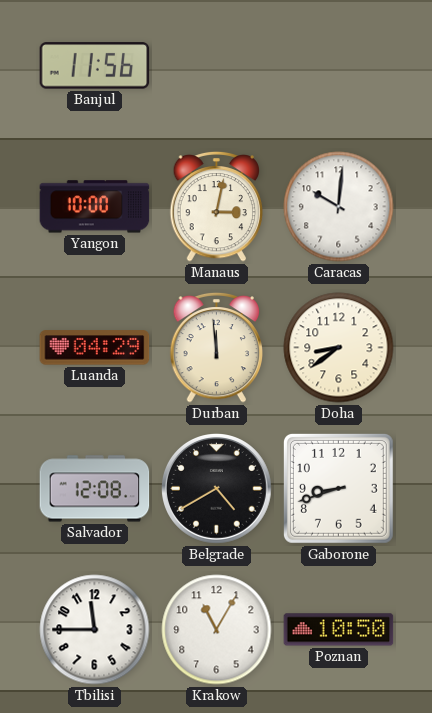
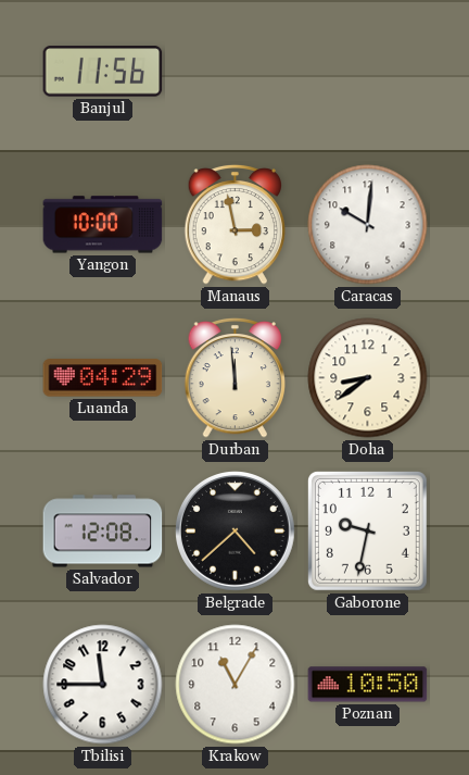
Manaus: 3:02 -> 2:58
Belgrade: 4:40 -> 4:38
Gaborone: 8:42 -> 9:32
